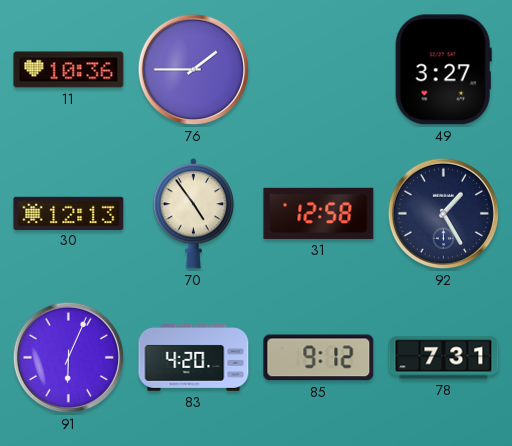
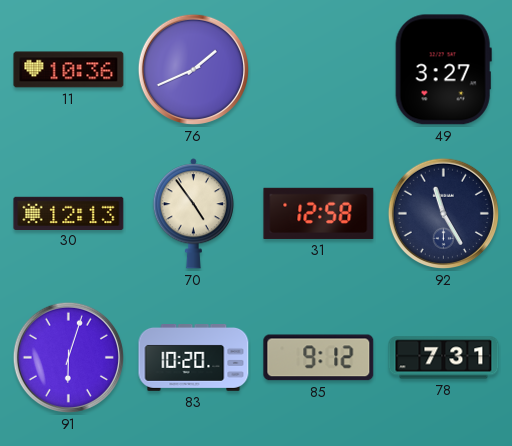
76: 1:45 -> 1:41
92: 1:25 -> 11:25
91: 6:04 -> 6:03
83: 4:20 -> 10:20
